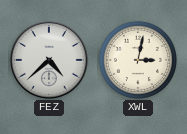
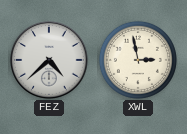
XWL: 3:02 -> 2:58
